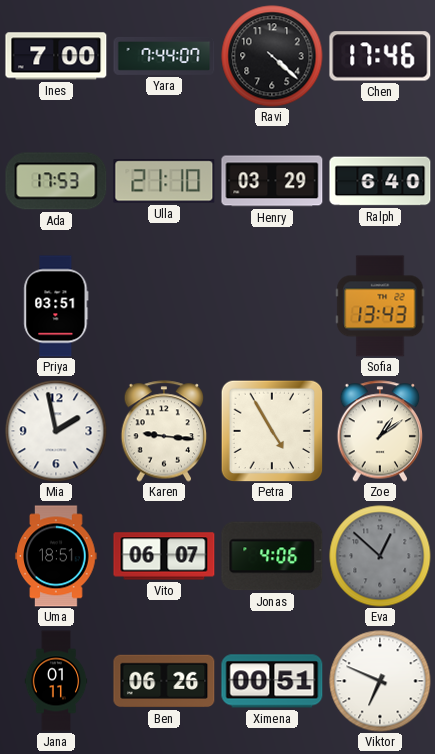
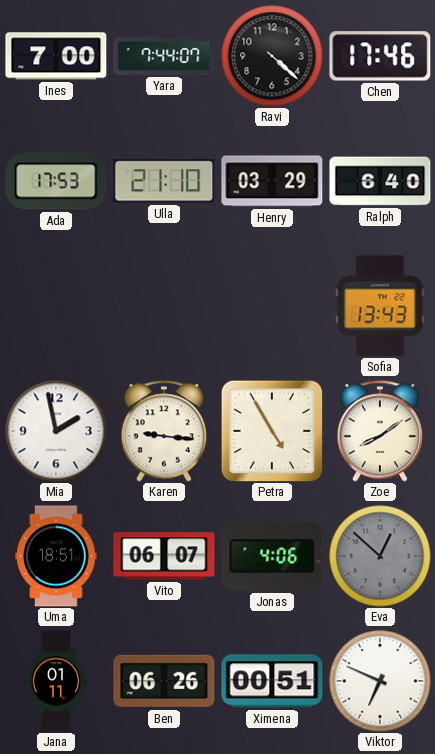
Priya: 03:51 -> none
Zoe: 1:09 -> 8:09
